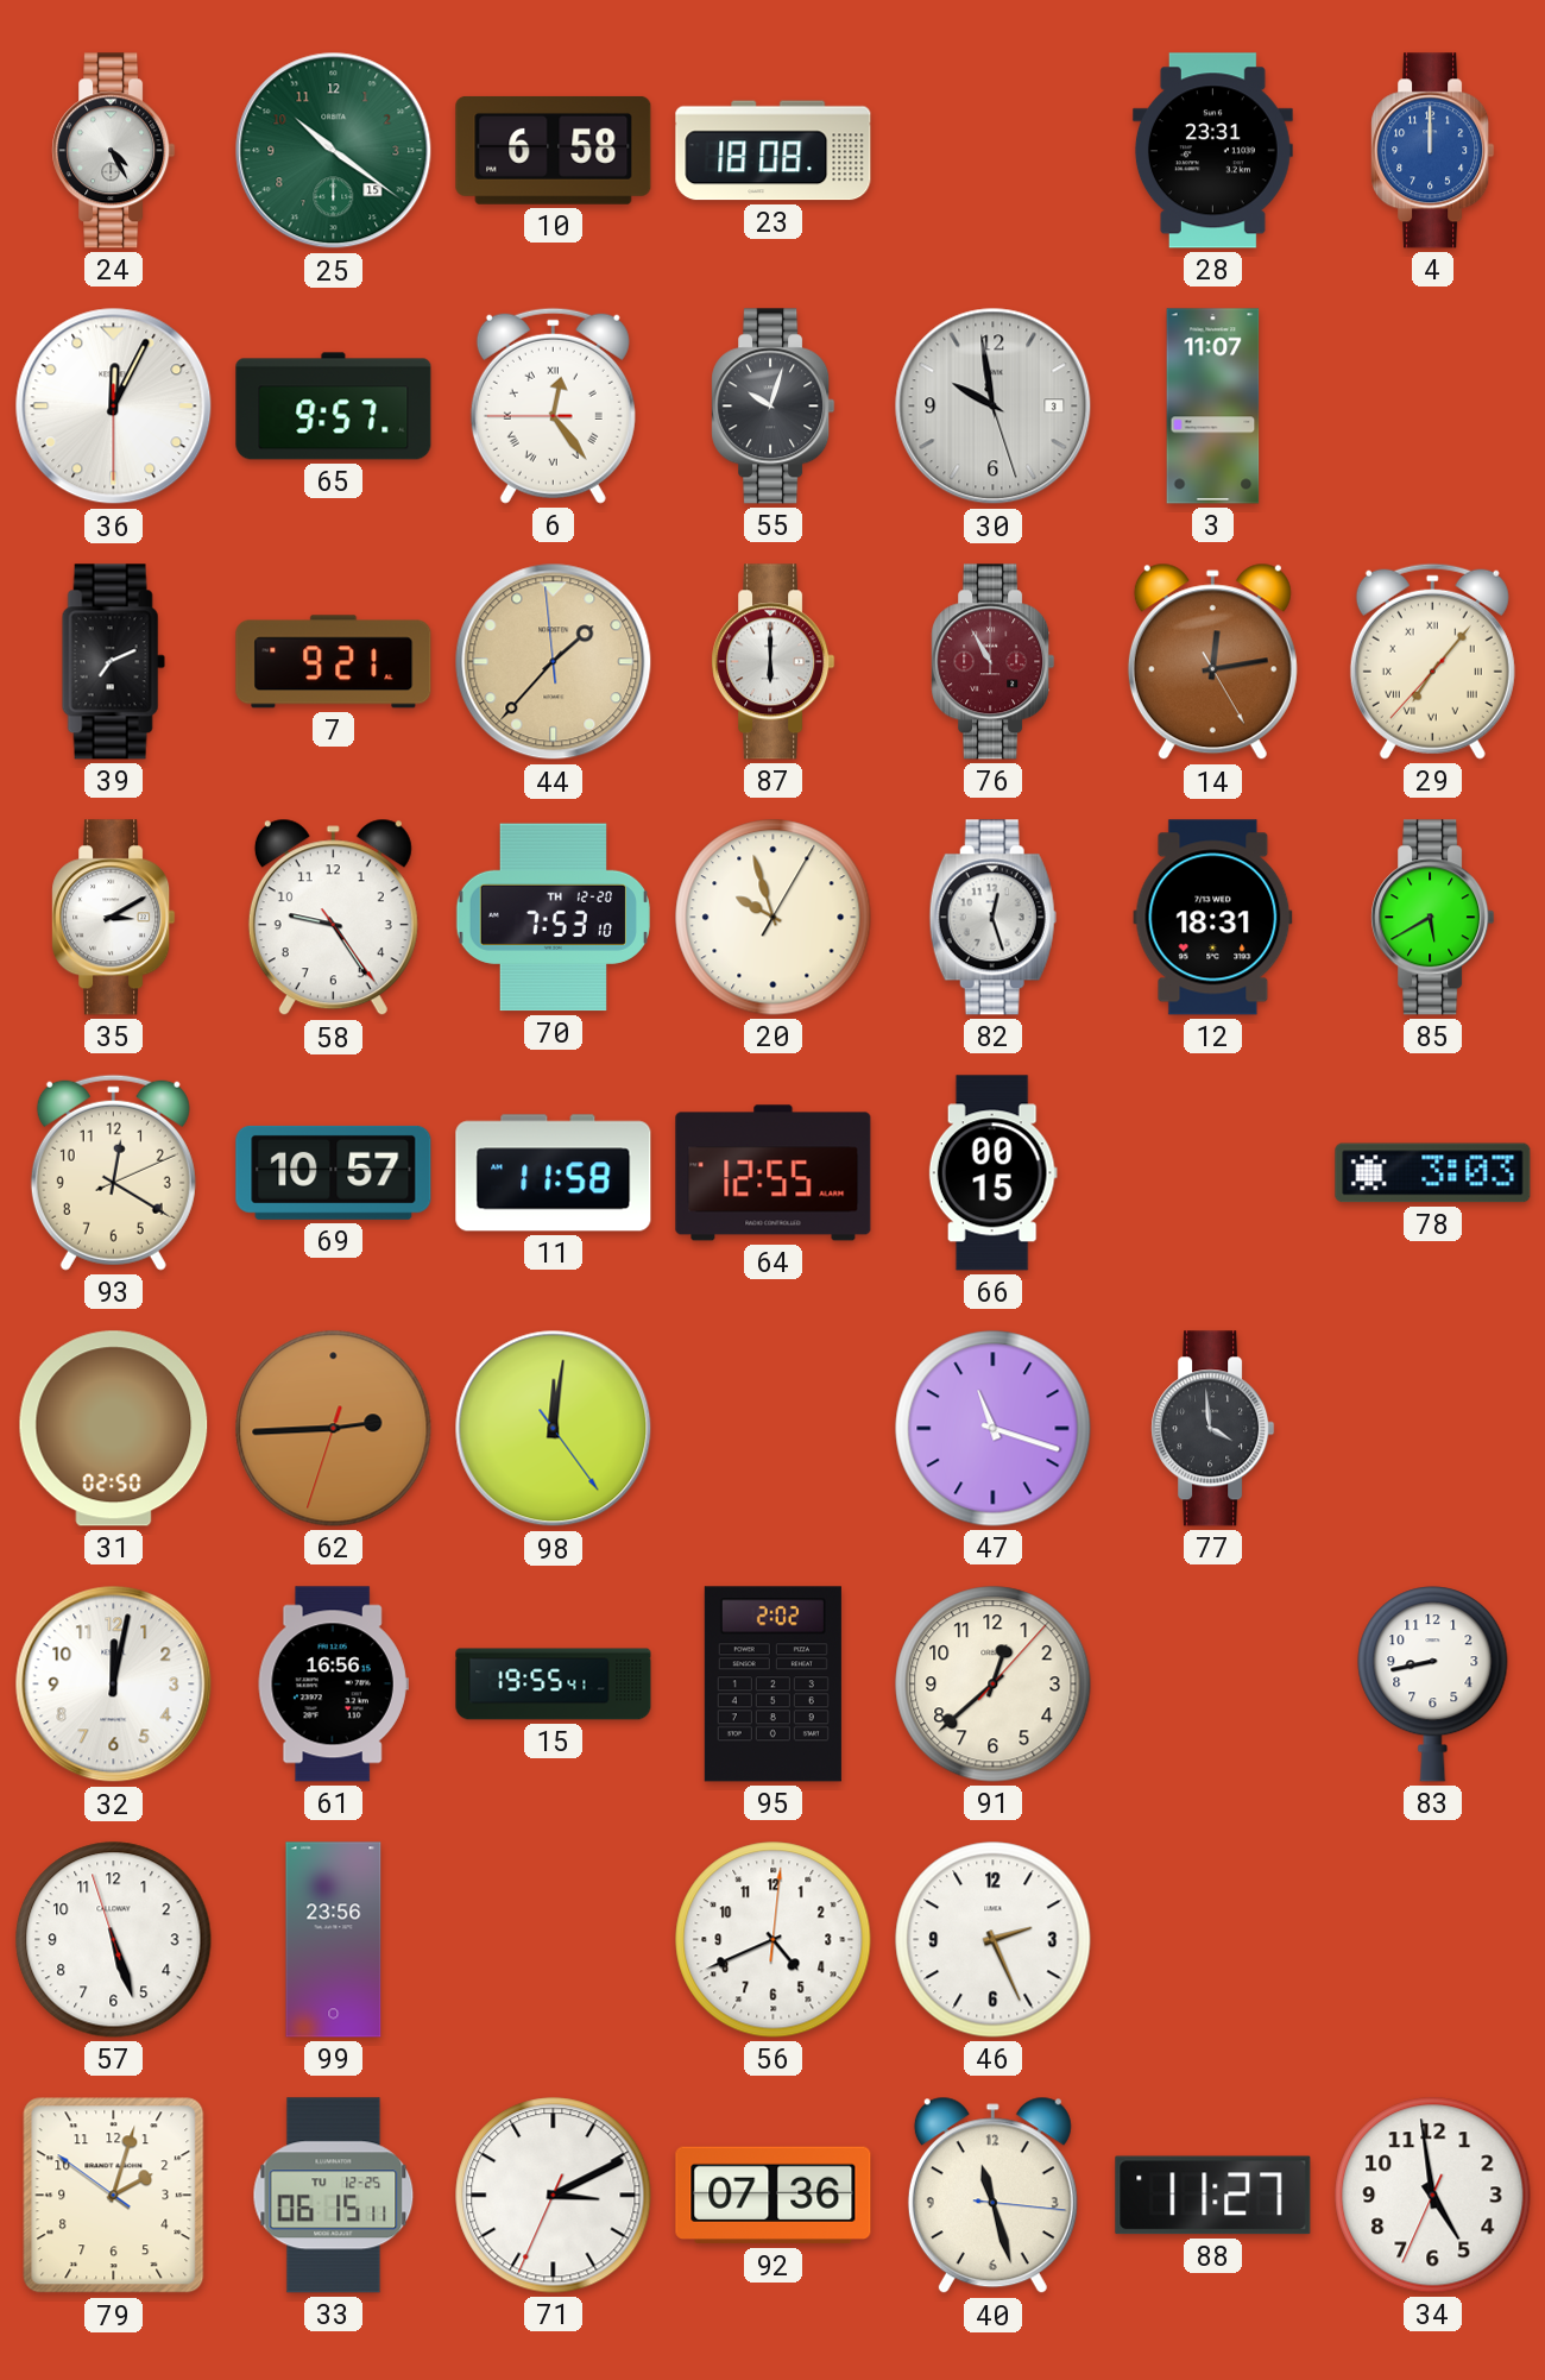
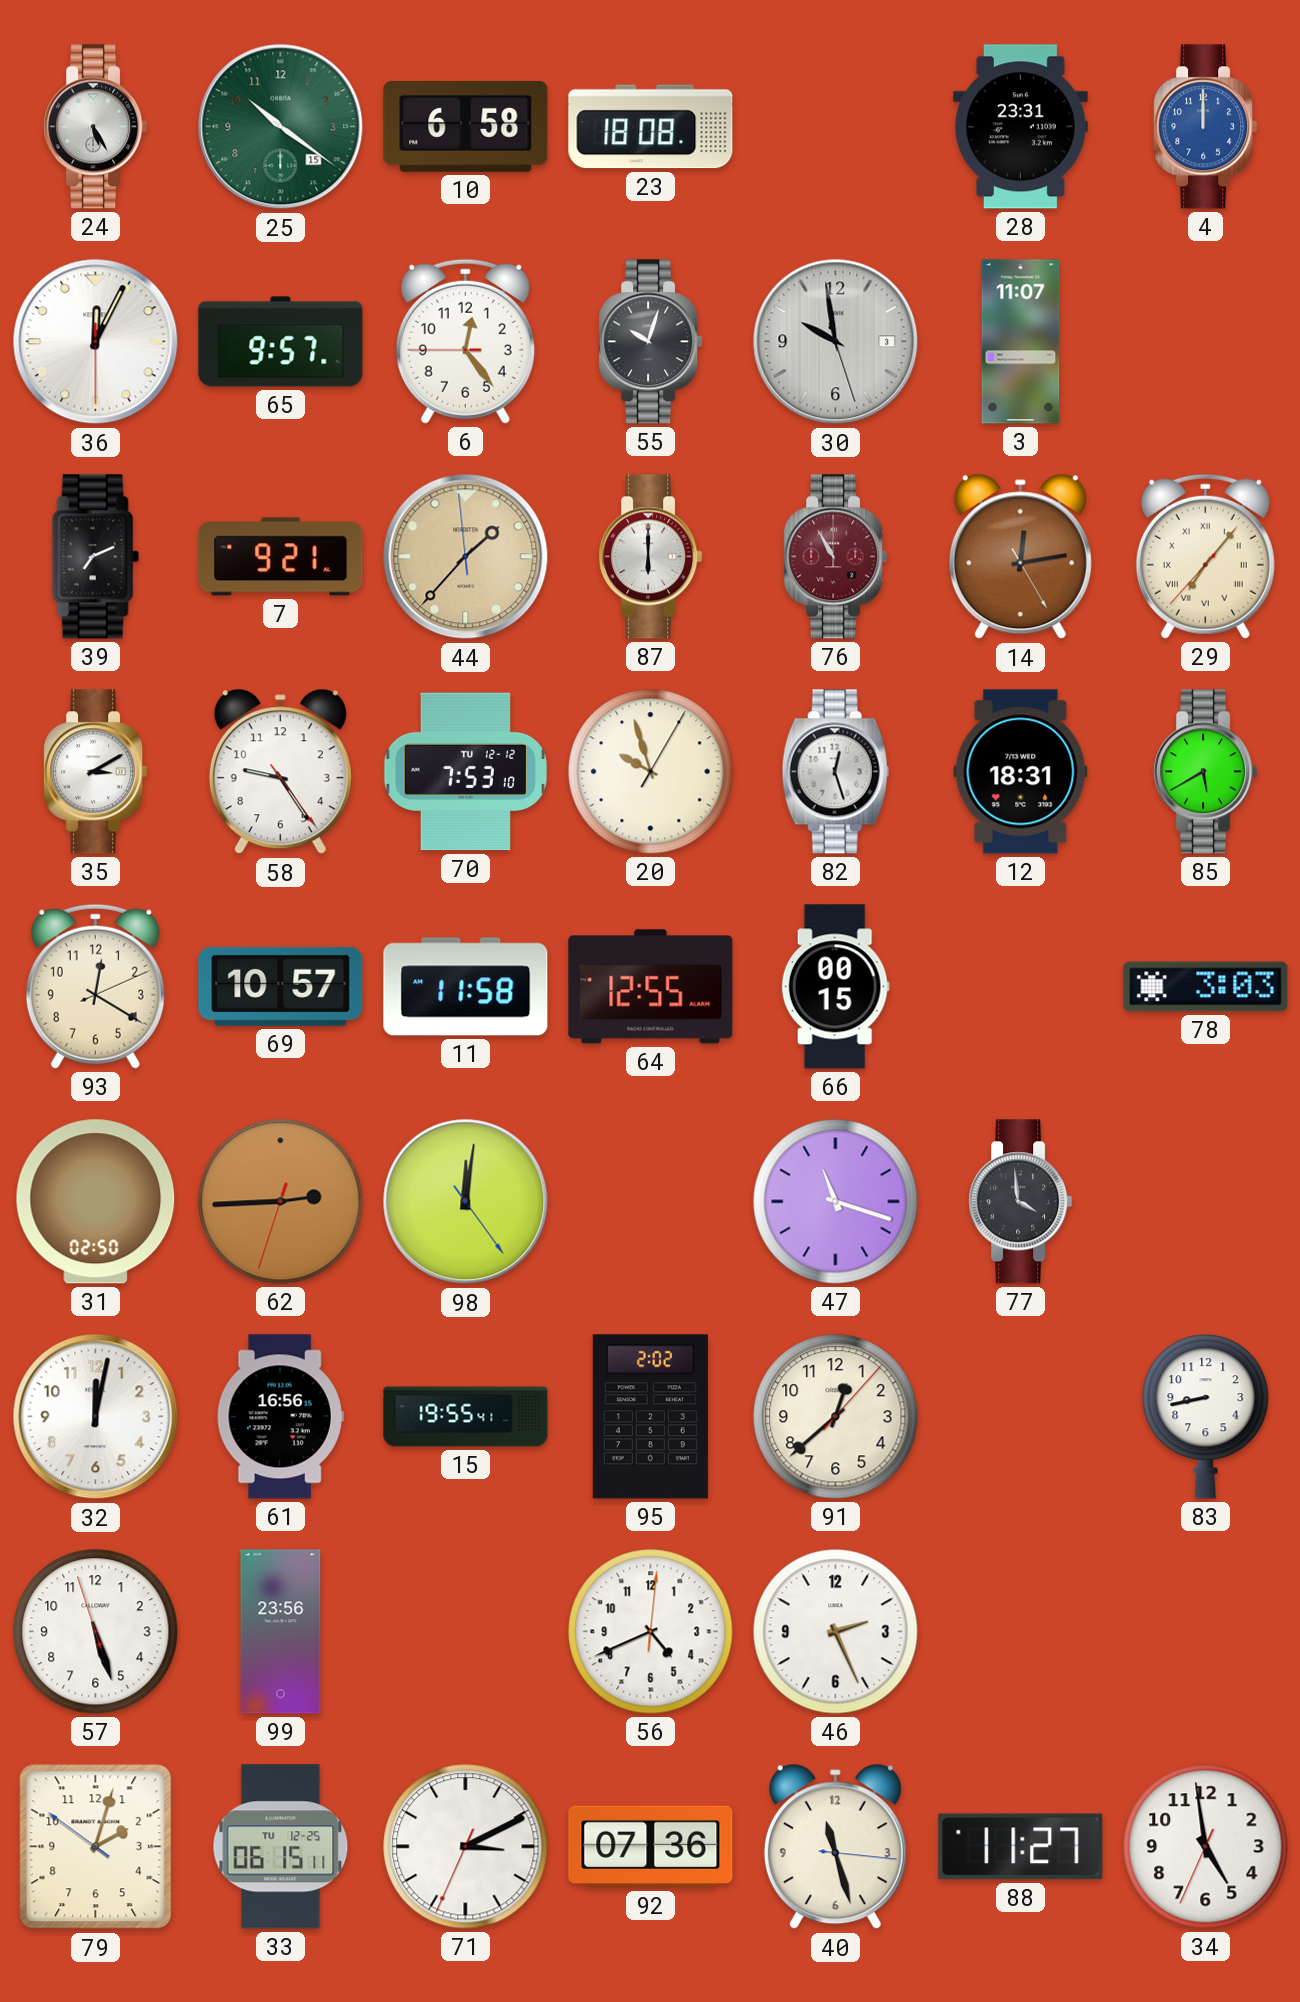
24: 4:25 -> 5:25
6 numerals: Roman -> Arabic
70 date: TH 12-20 -> TU 12-12
